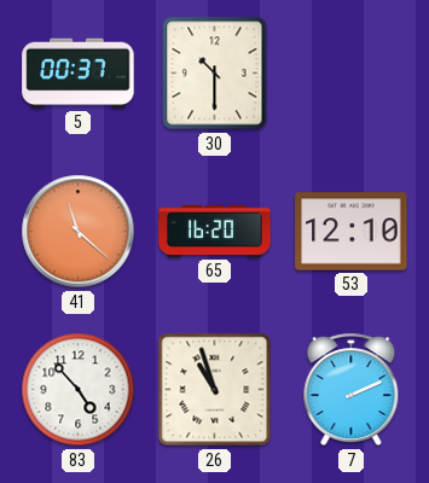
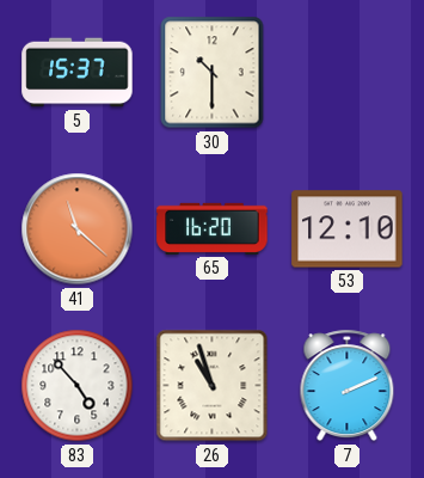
5: 00:37 -> 15:37
